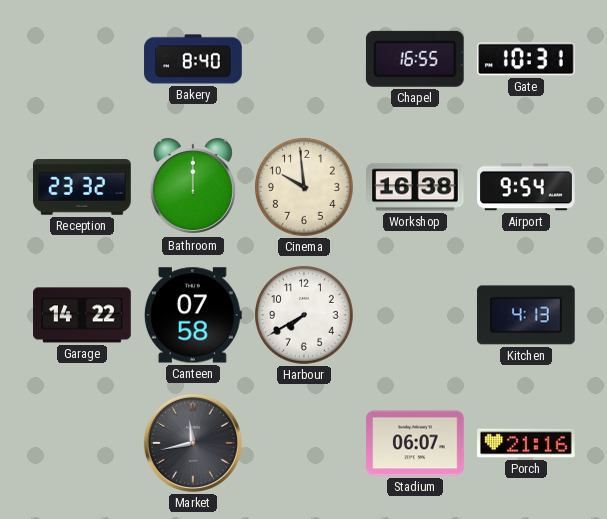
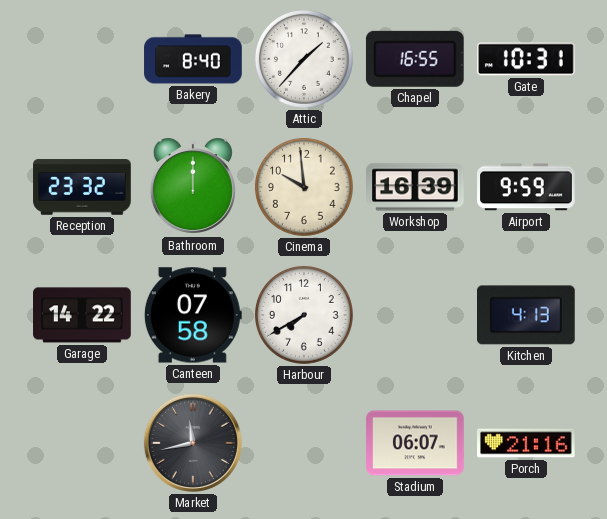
Attic: none -> 1:37
Workshop: 16:38 -> 16:39
Airport: 9:54 -> 9:59
